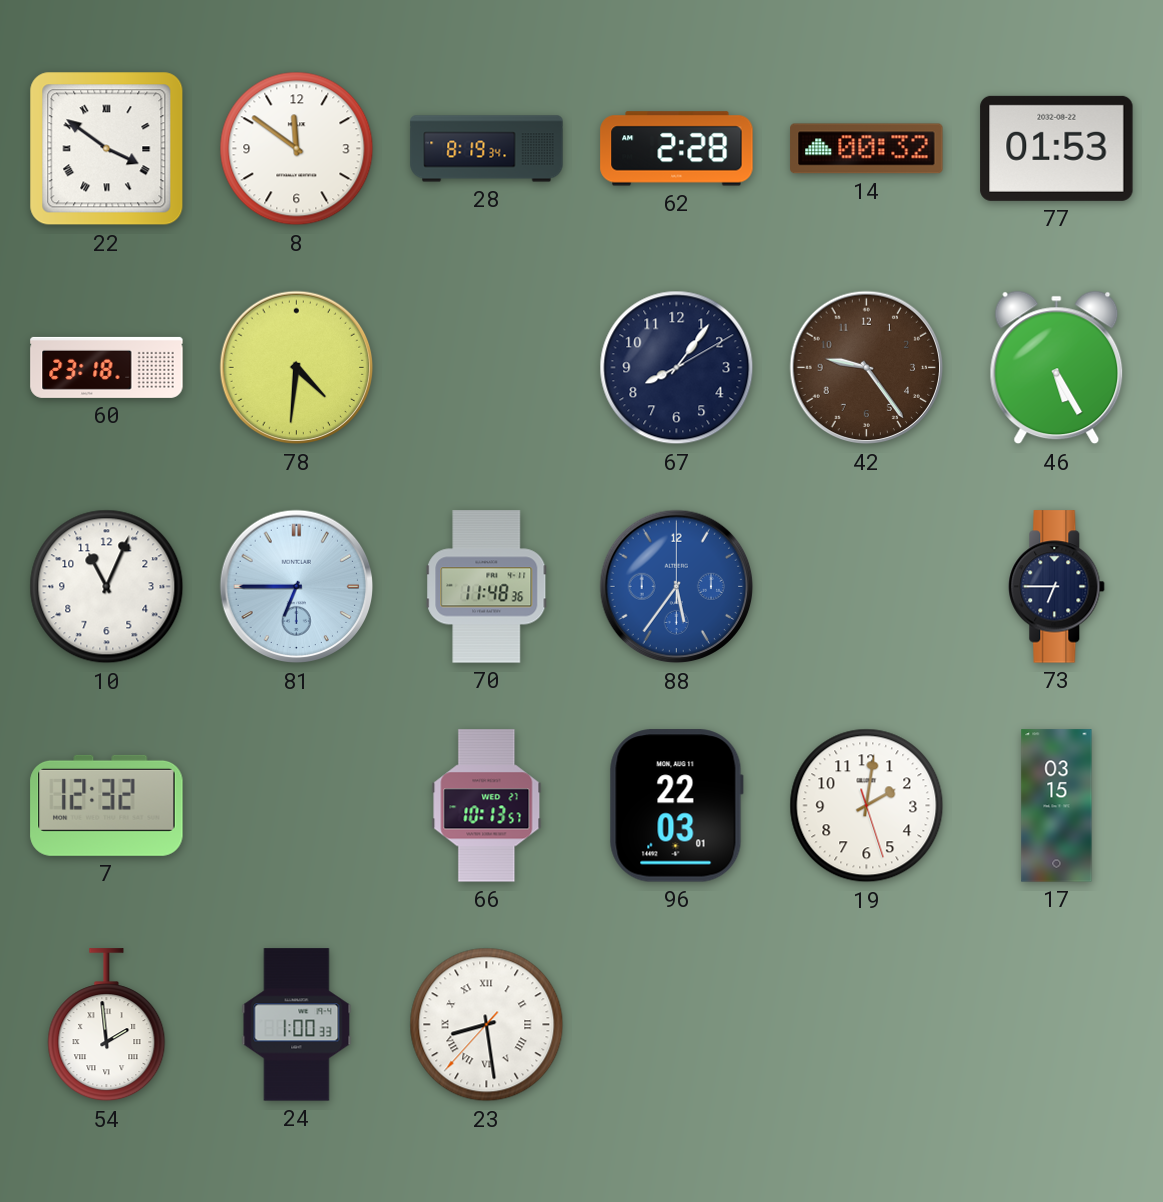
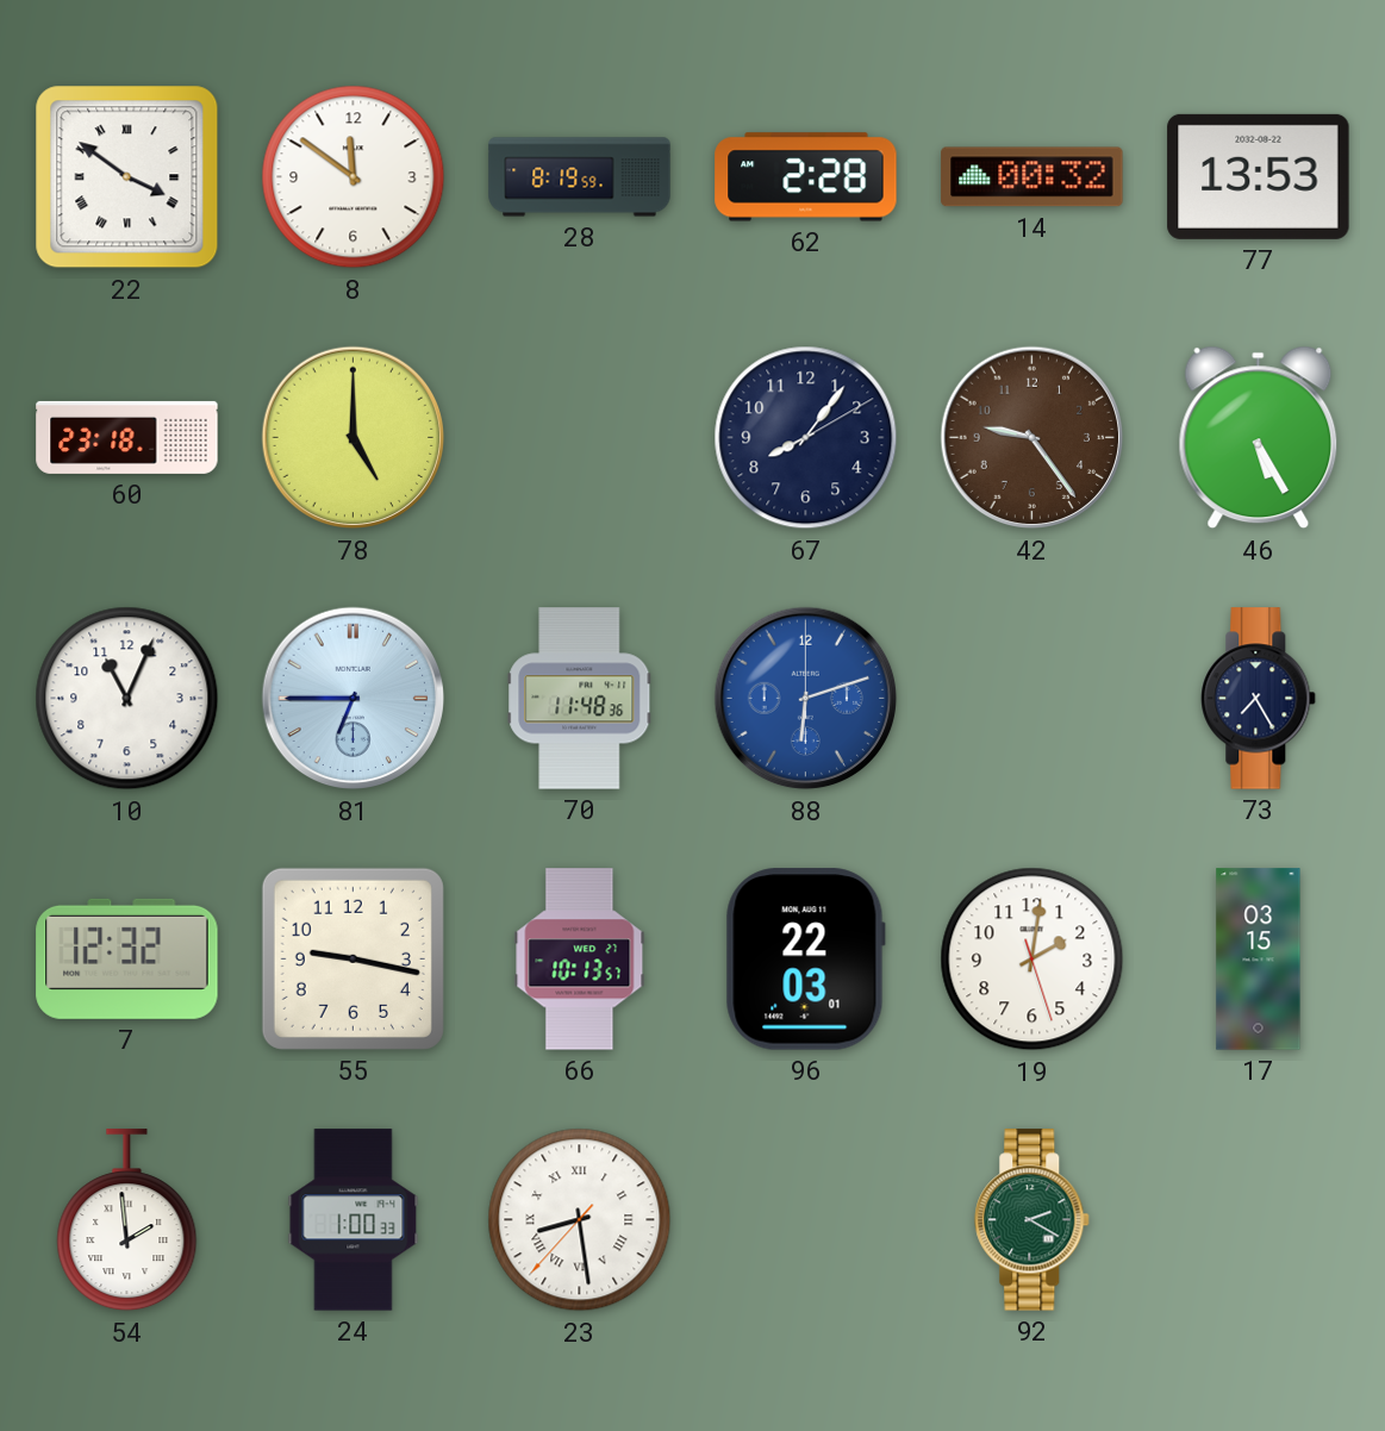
28: 8:19:34 -> 8:19:59
77: 01:53 -> 13:53
78: 4:31 -> 5:00
88: 5:36 -> 6:12
73: 6:45 -> 7:25
55: none -> 9:17
92: none -> 2:20
